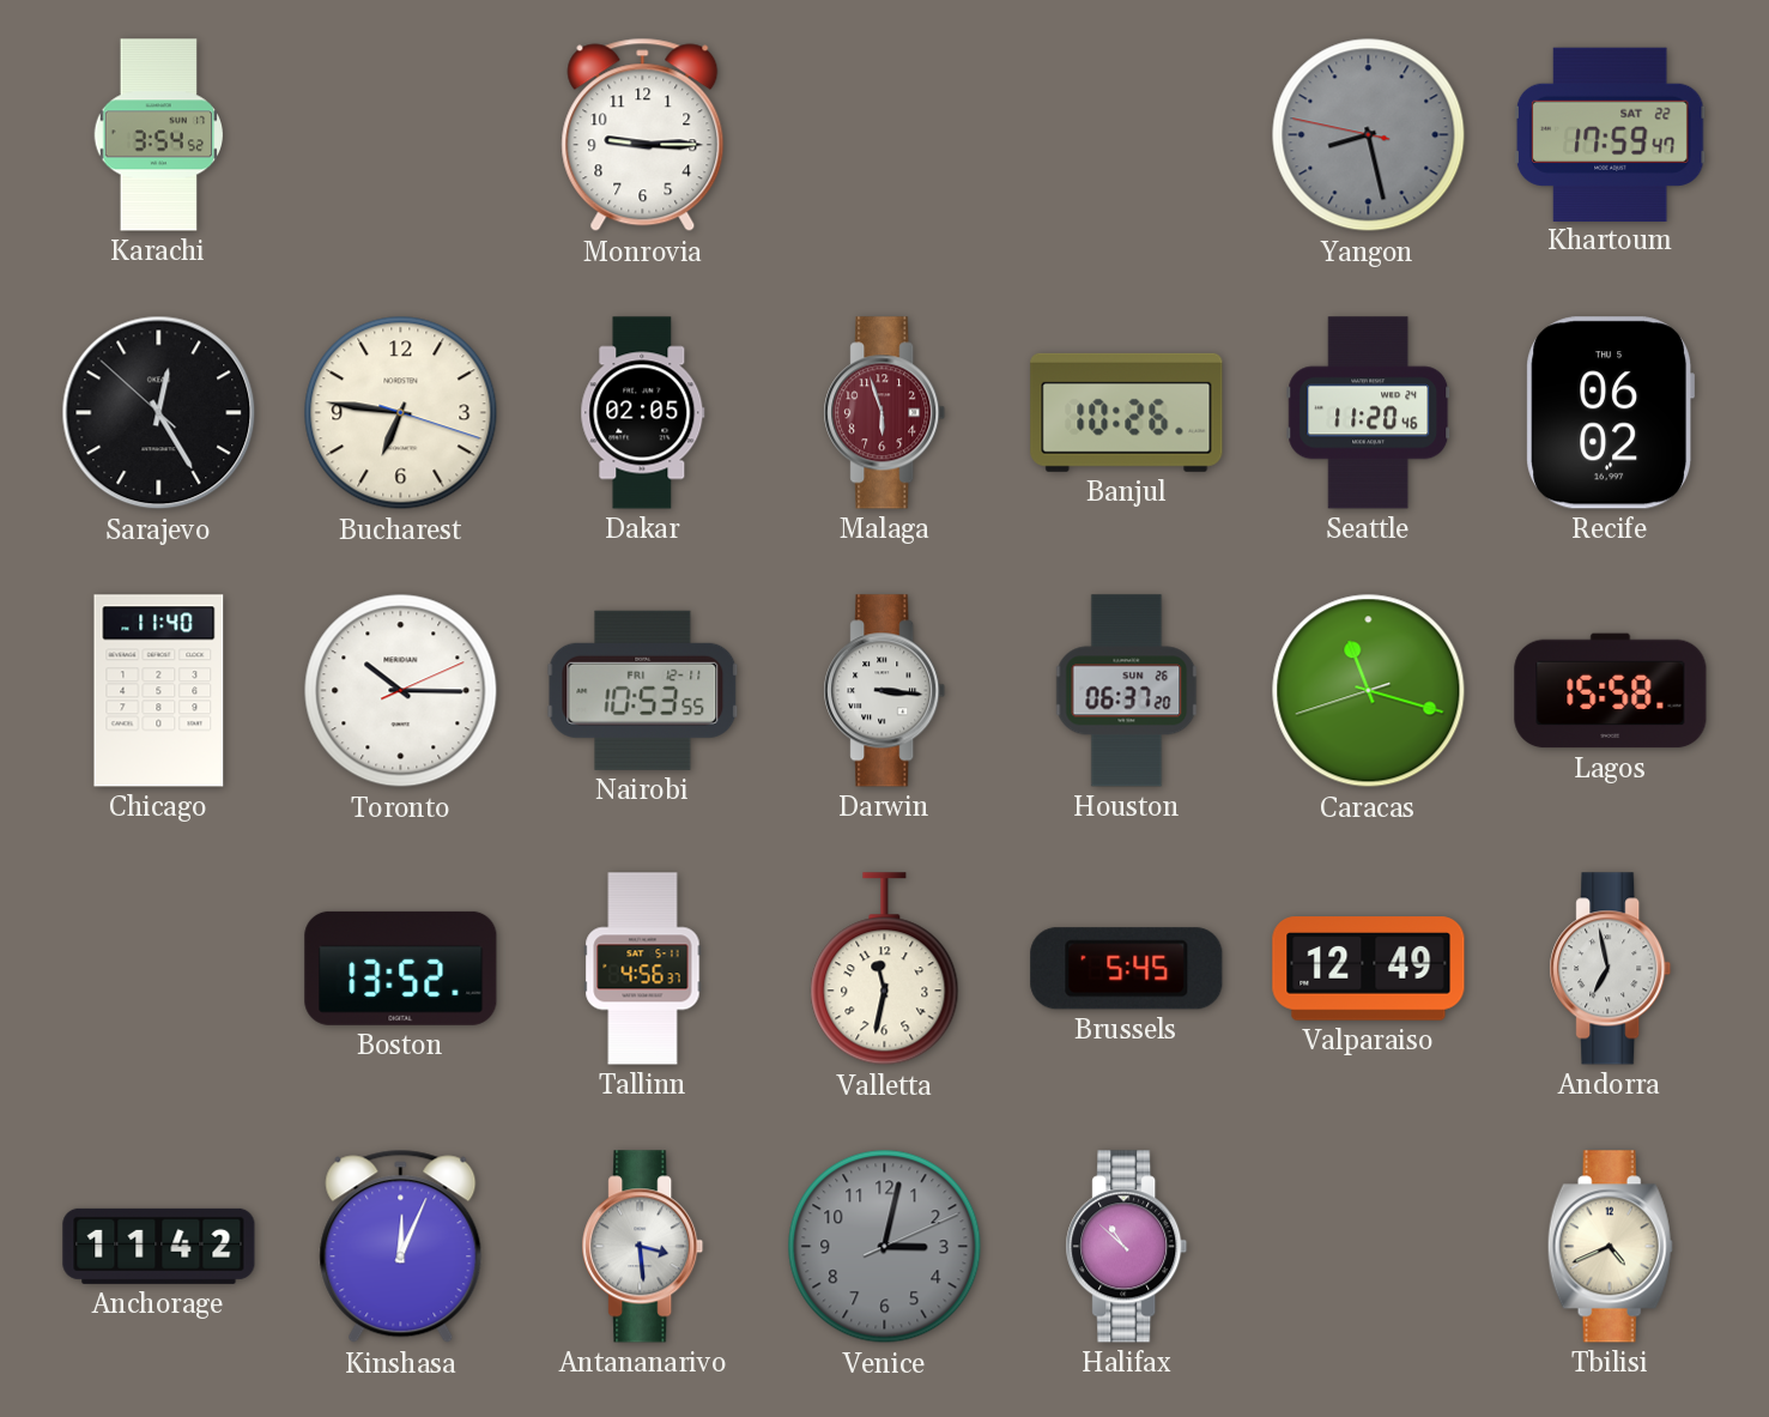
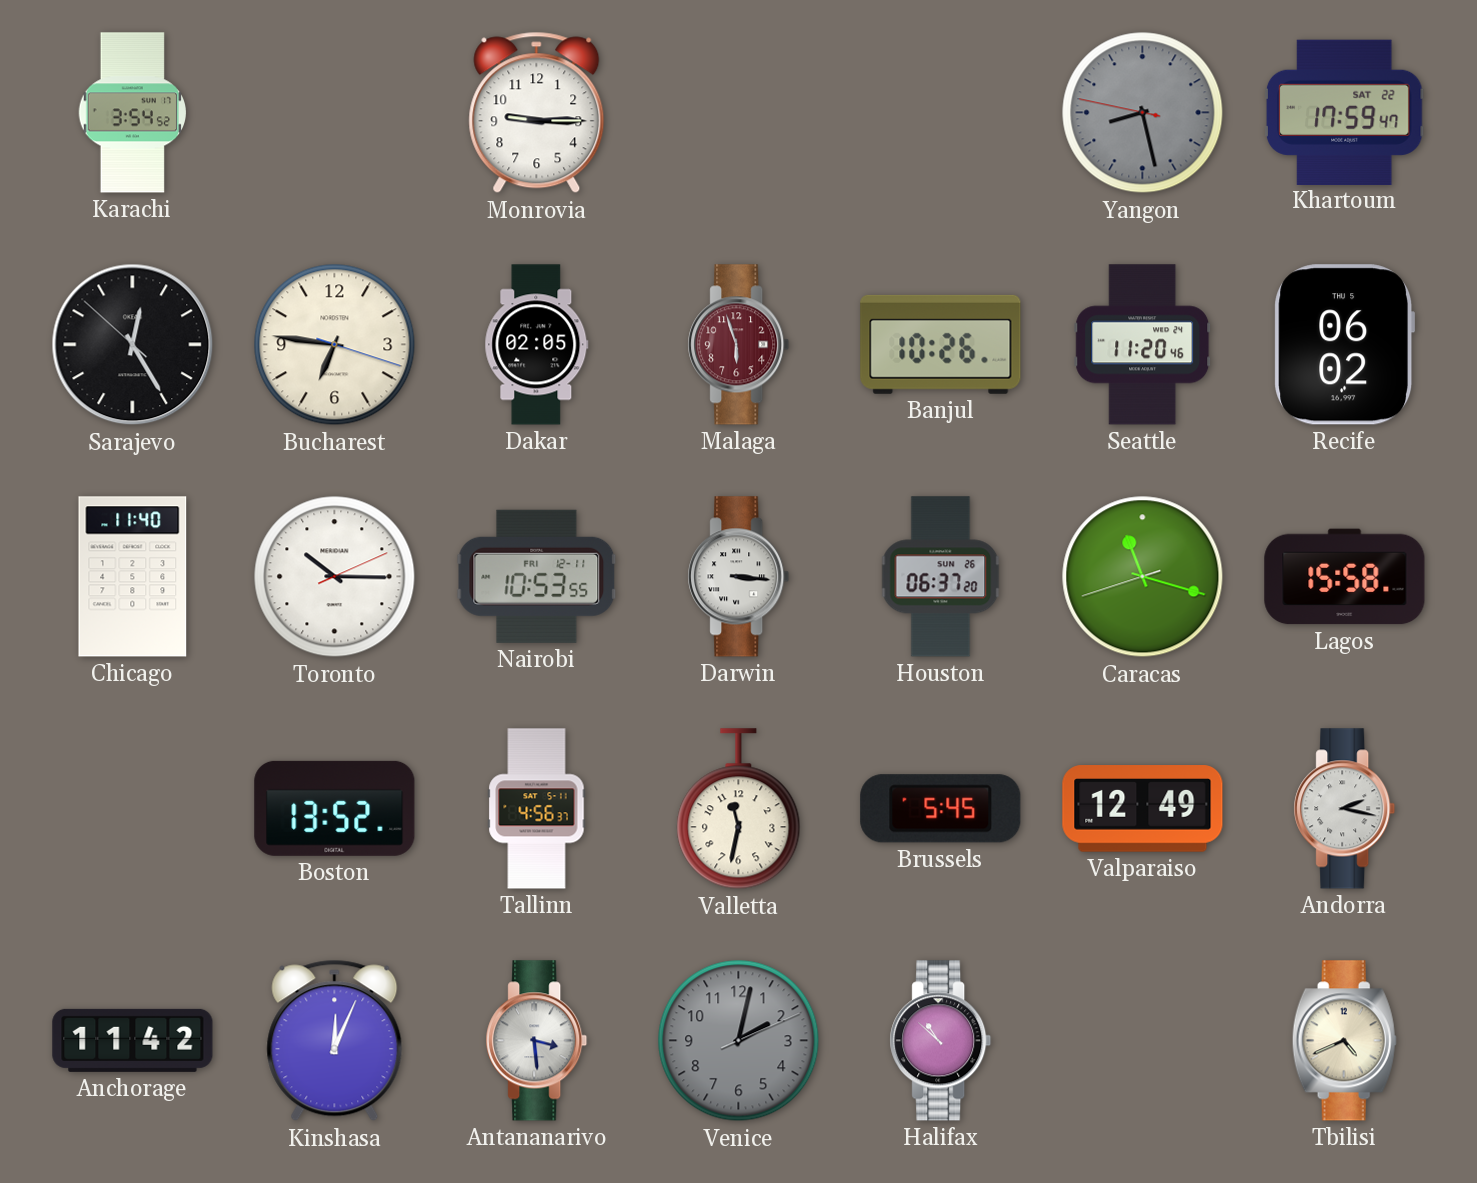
Andorra: 6:58 -> 2:17
Venice: 3:02 -> 2:02
